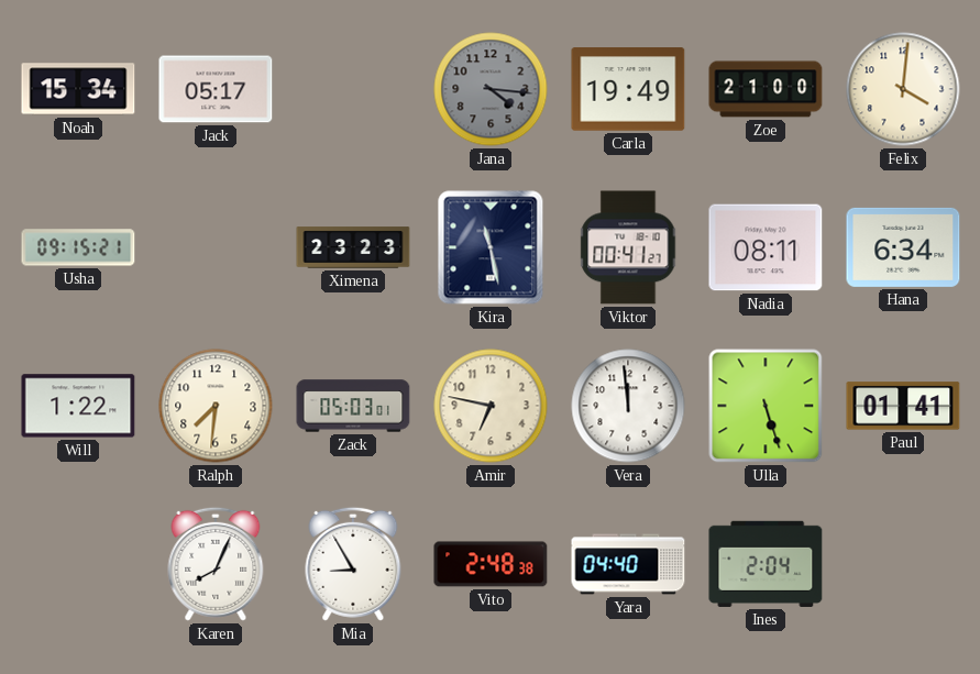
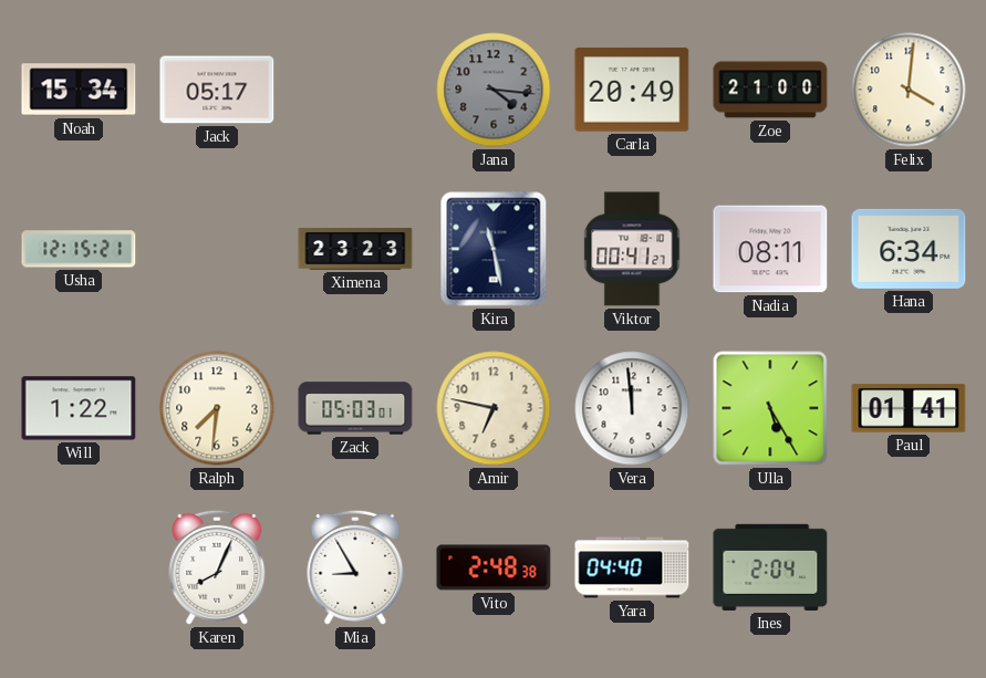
Carla: 19:49 -> 20:49
Usha: 09:15 -> 12:15
Ulla: 5:27 -> 5:25
